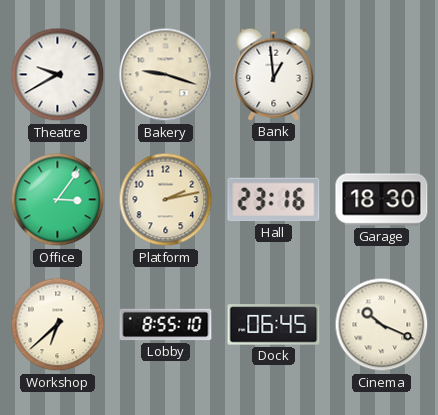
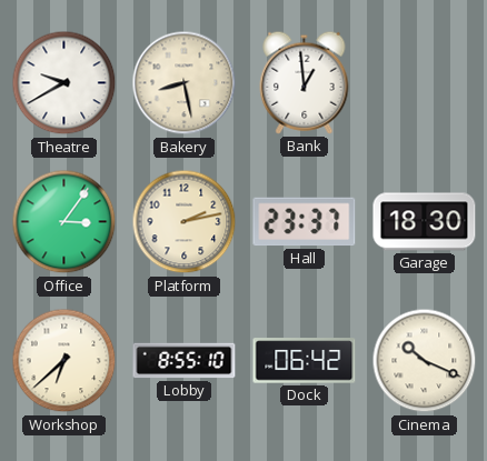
Bakery: 9:18 -> 8:28
Hall: 23:16 -> 23:37
Dock: 06:45 -> 06:42
